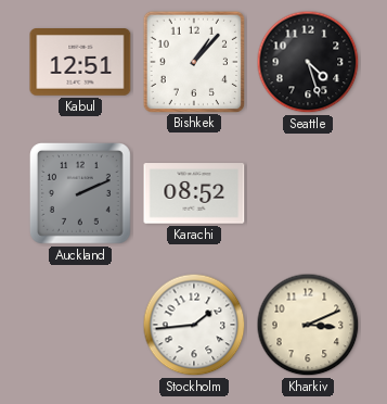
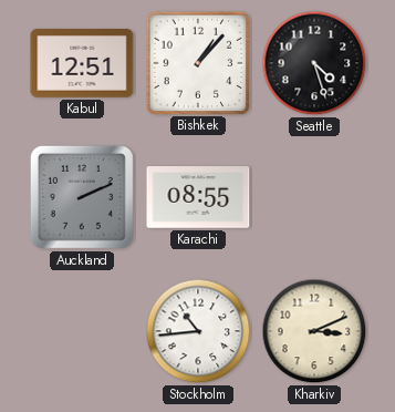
Karachi: 08:52 -> 08:55
Stockholm: 1:44 -> 10:44
